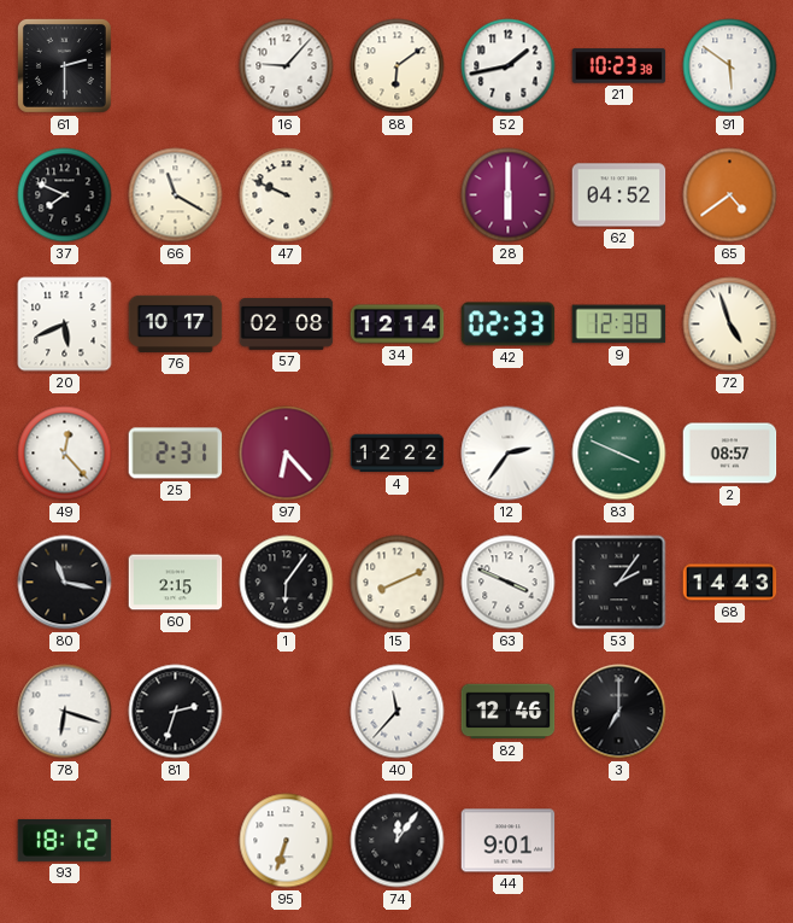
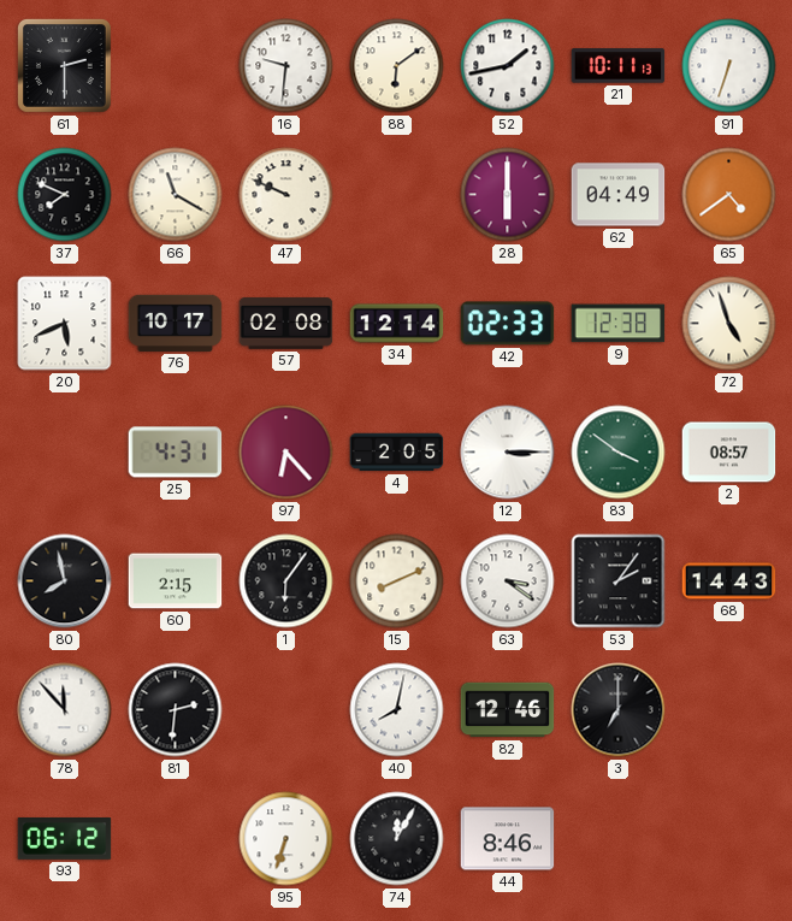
16: 9:07 -> 9:31
21: 10:23 -> 10:11
91: 5:51 -> 6:33
62: 04:52 -> 04:49
49: 12:23 -> none
25: 2:31 -> 4:31
4: 12:22 -> 2:05
12: 2:36 -> 3:15
83: 3:49 -> 3:51
80: 11:17 -> 7:58
63: 3:49 -> 3:21
78: 6:18 -> 11:53
81: 2:33 -> 2:31
40: 11:37 -> 8:02
93: 18:12 -> 06:12
74: 12:06 -> 12:05
44: 9:01 -> 8:46
